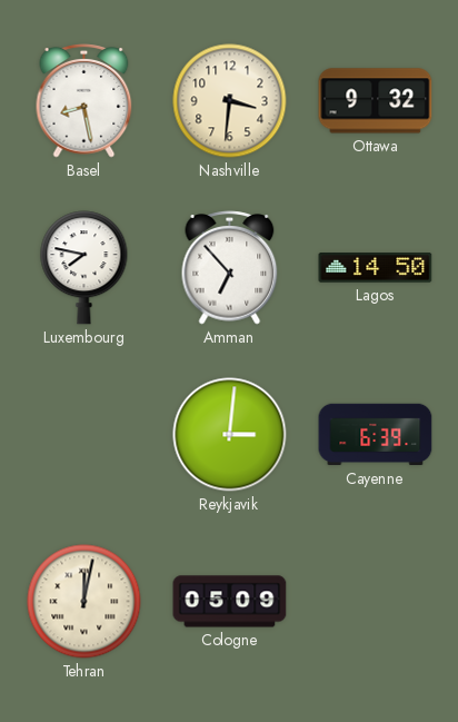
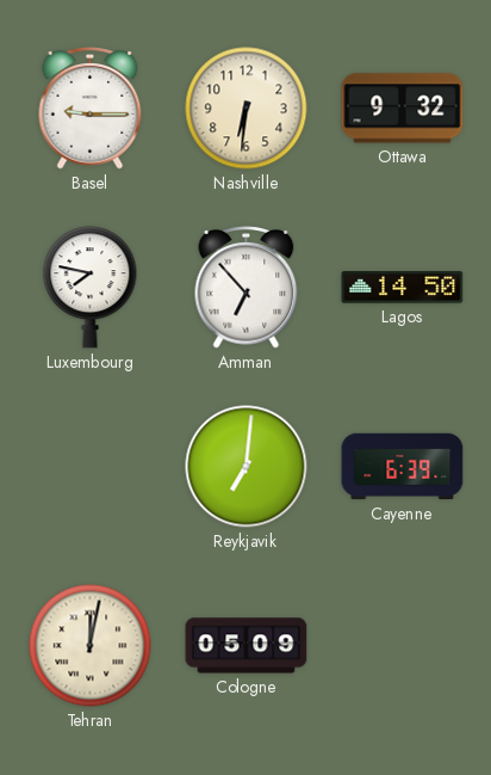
Basel: 8:28 -> 9:15
Nashville: 3:31 -> 6:31
Reykjavik: 3:01 -> 7:01
